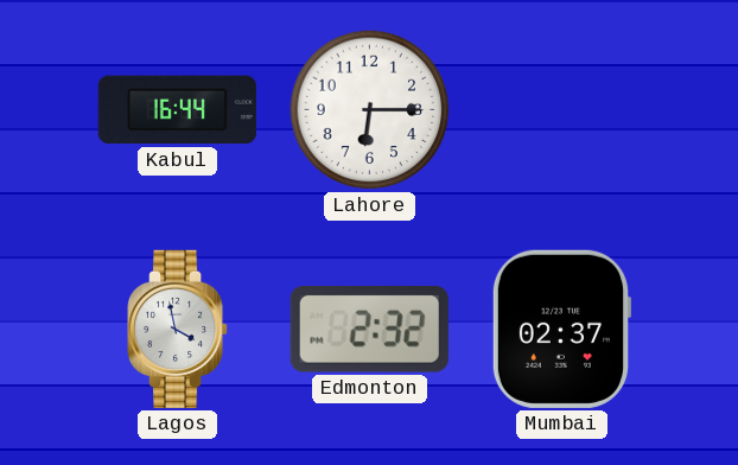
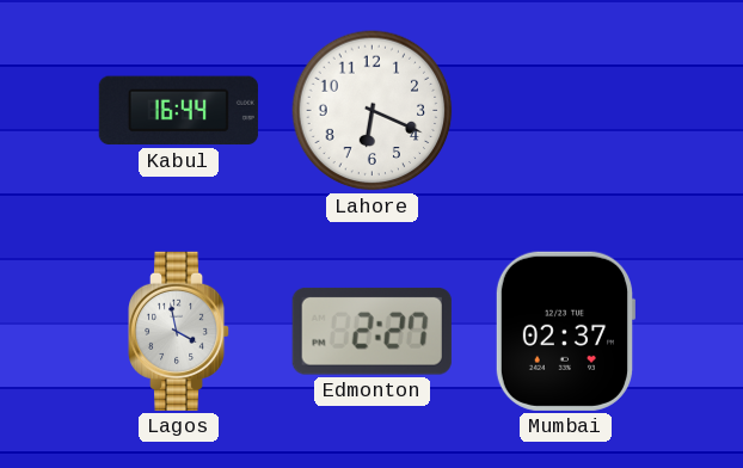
Lahore: 6:15 -> 6:19
Edmonton: 2:32 -> 2:27
